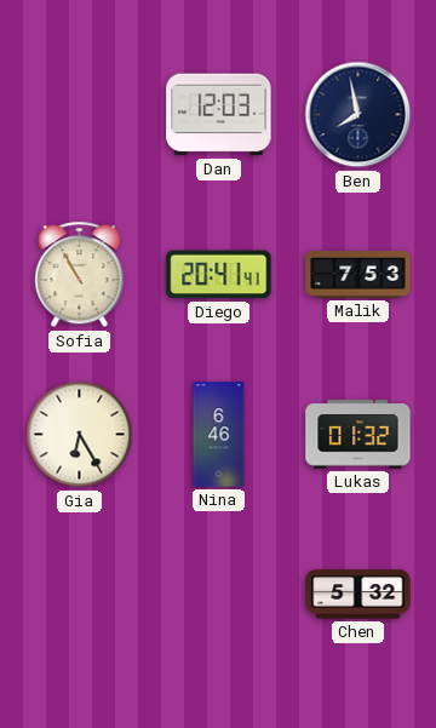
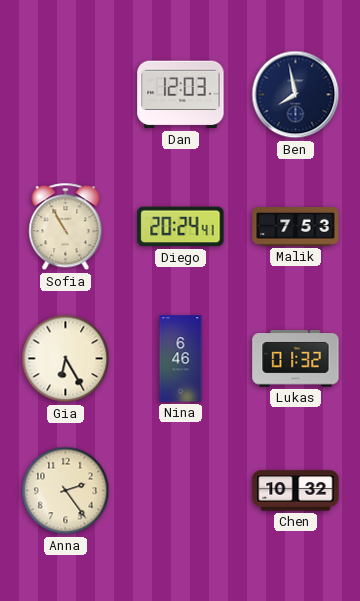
Diego: 20:41 -> 20:24
Anna: none -> 2:24
Chen: 5:32 -> 10:32
